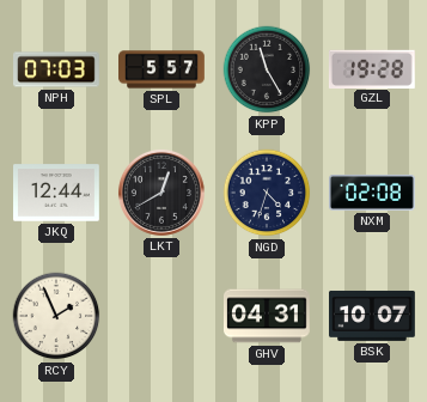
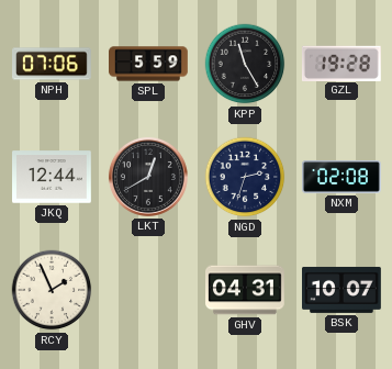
NPH: 07:03 -> 07:06
SPL: 5:57 -> 5:59
NGD: 4:33 -> 2:33
